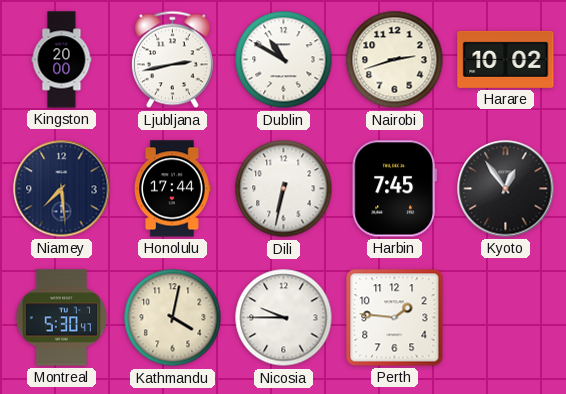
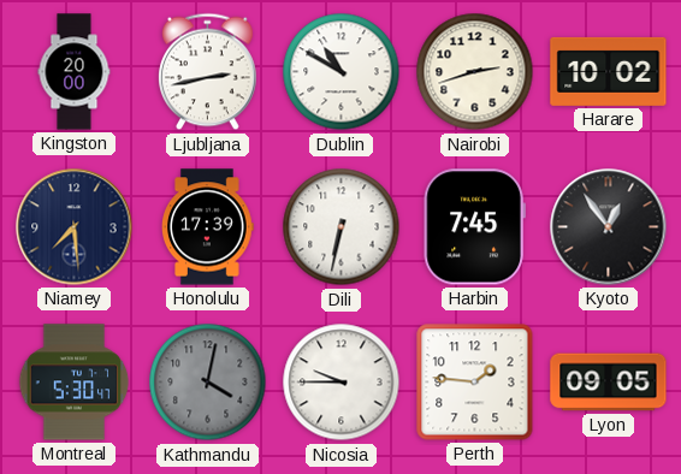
Honolulu: 17:44 -> 17:39
Kathmandu dial: cream -> grey
Lyon: none -> 09:05
